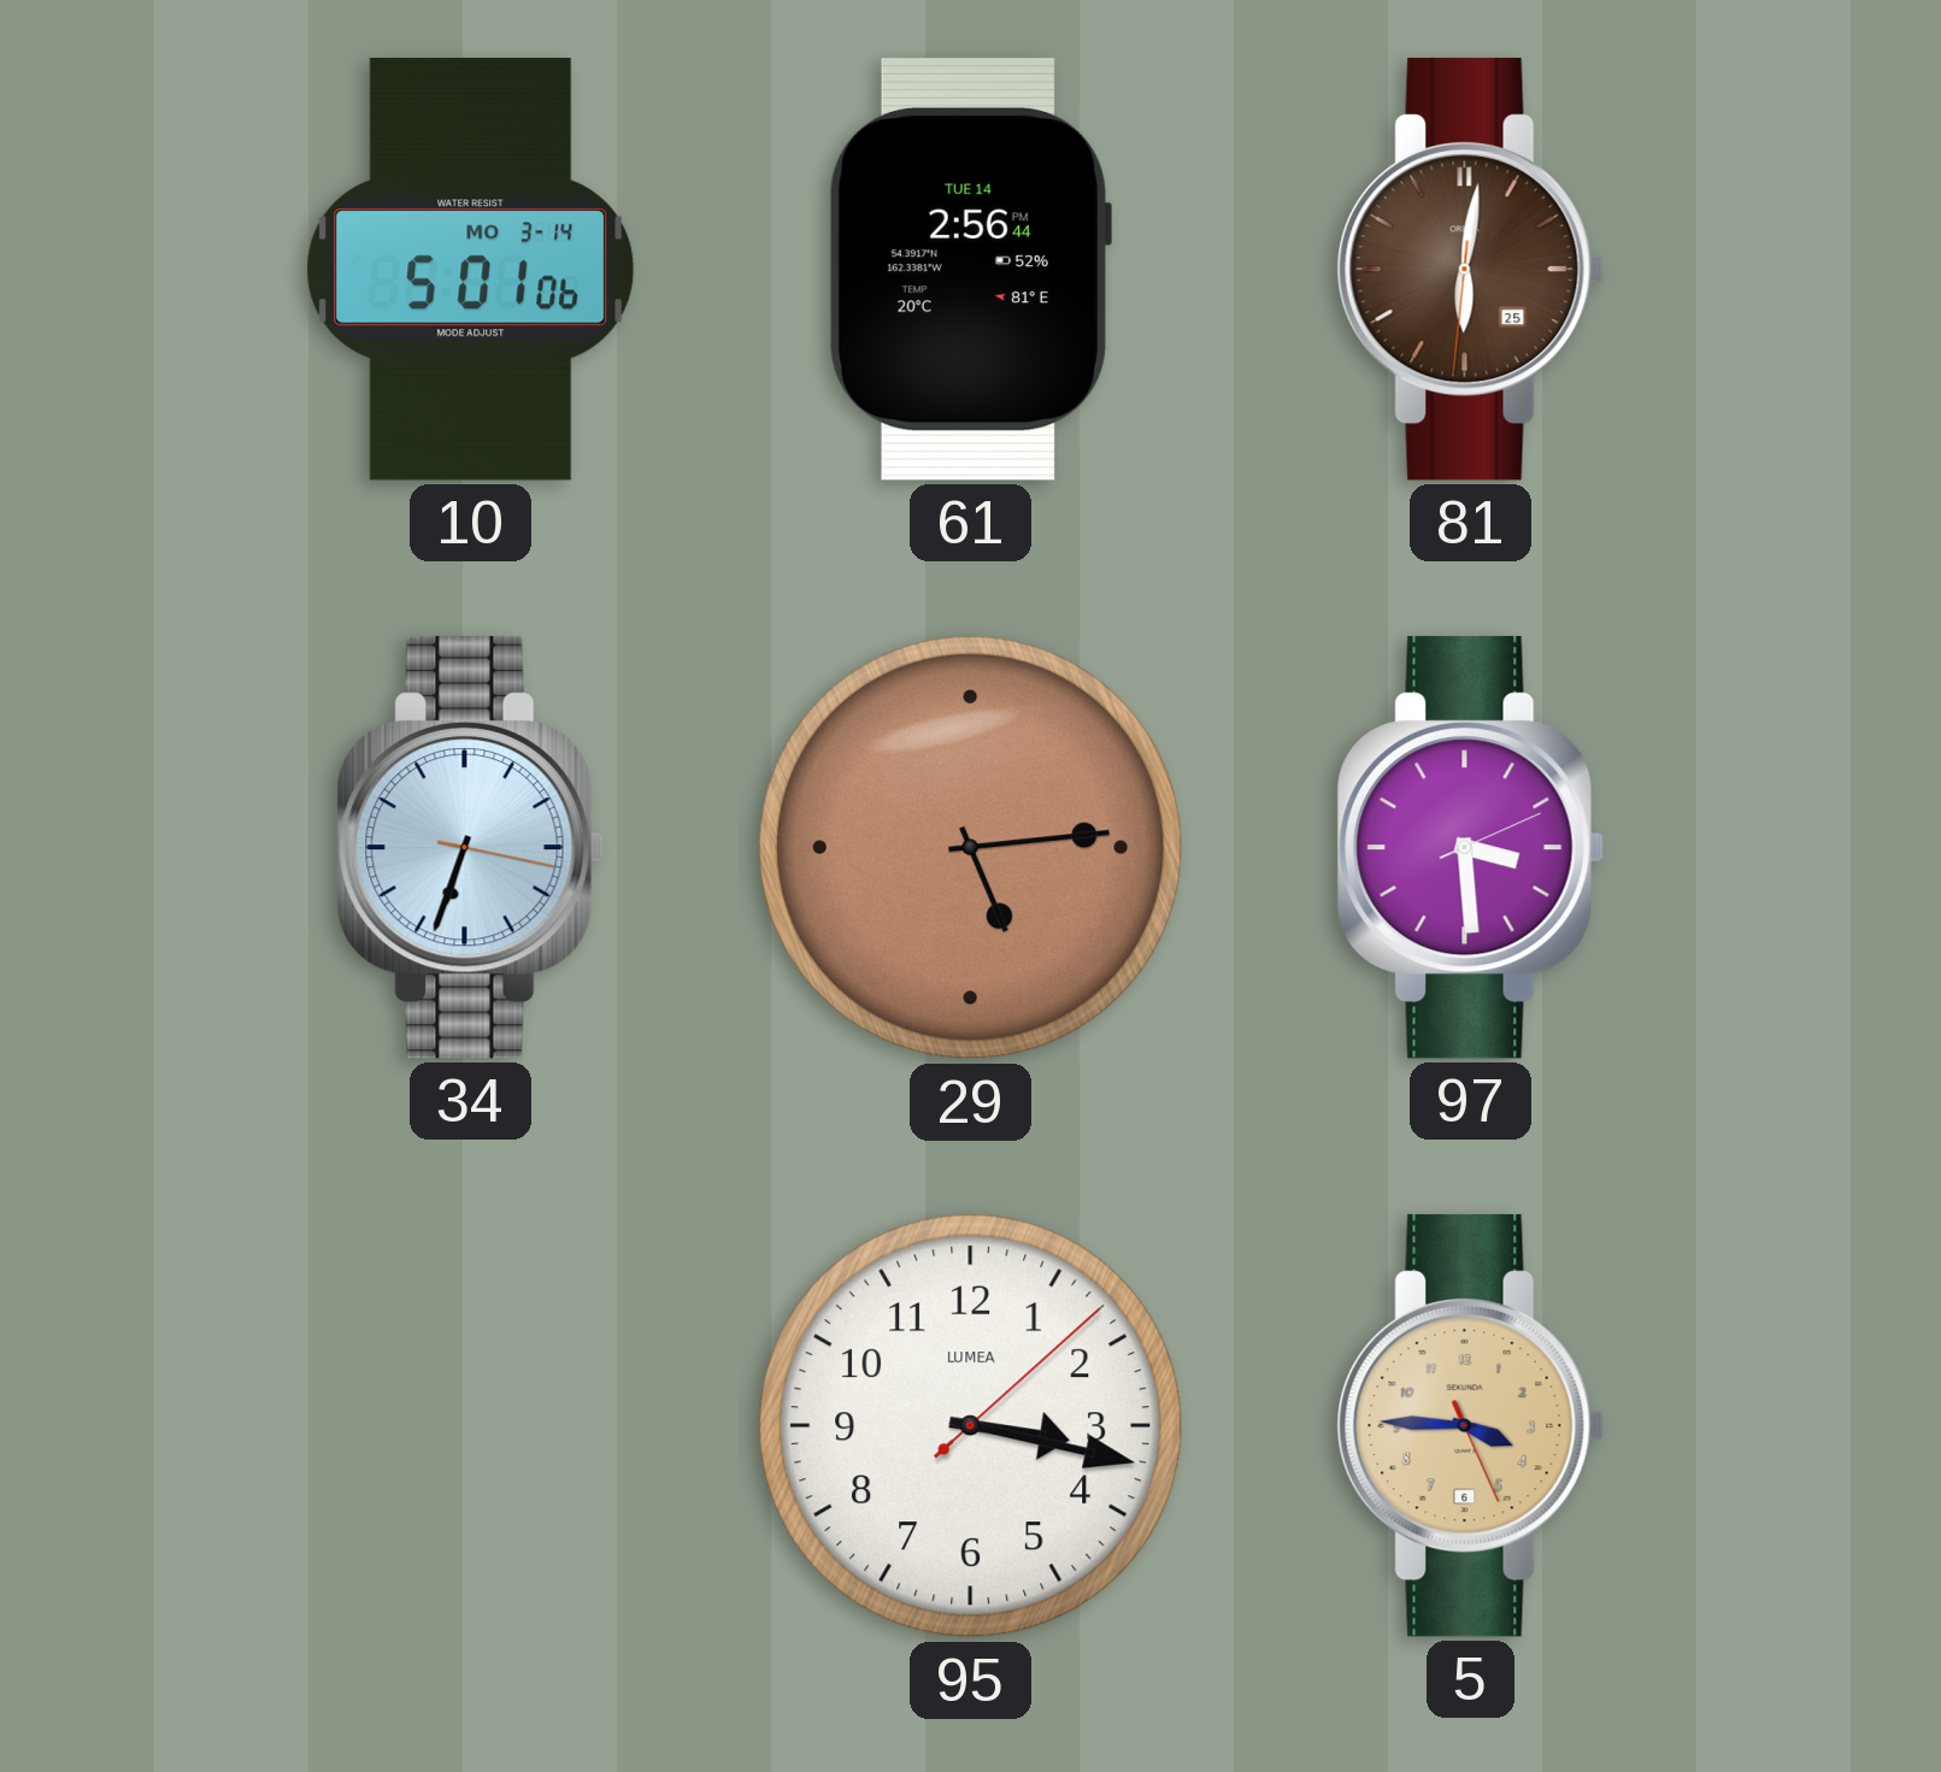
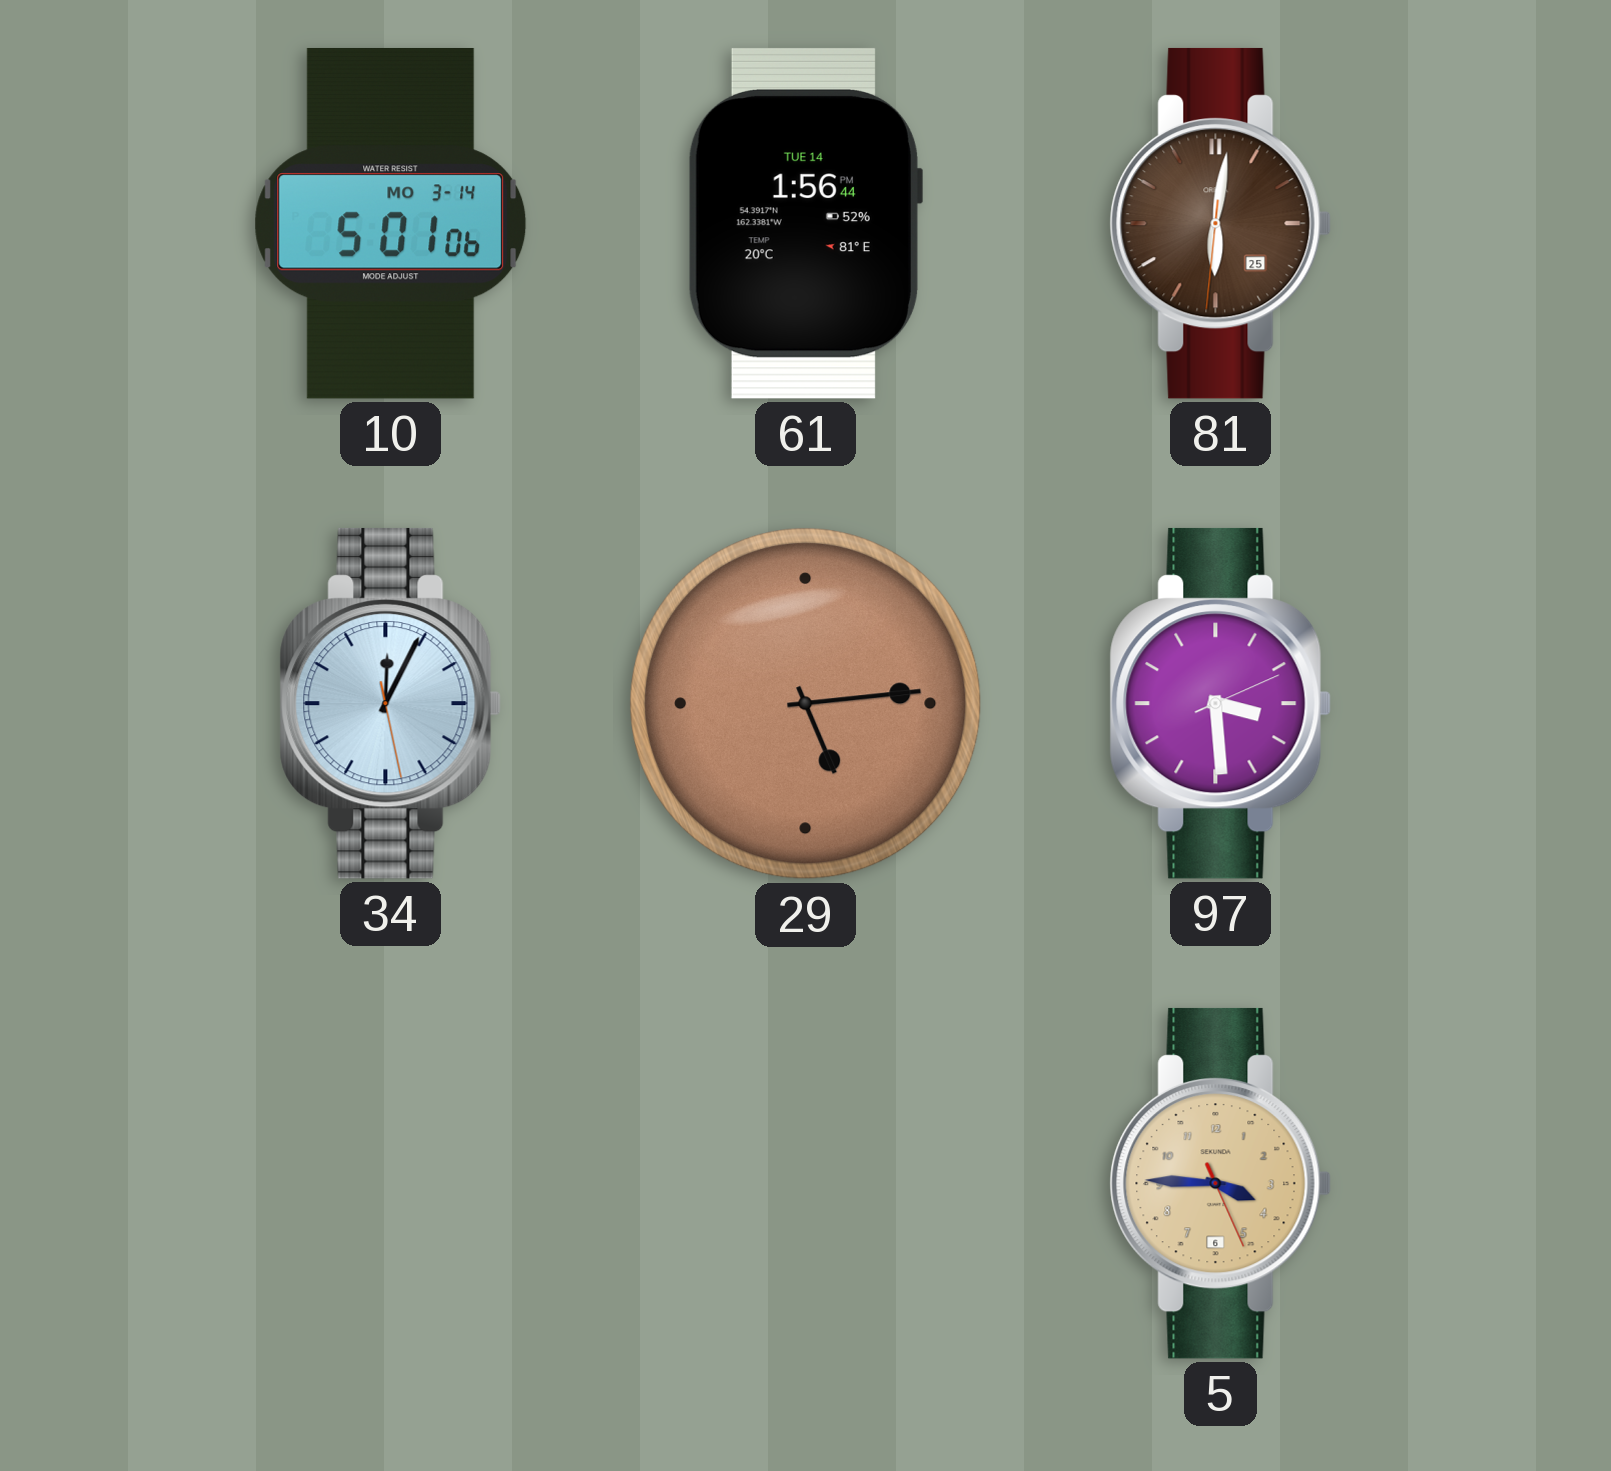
61: 2:56 -> 1:56
34: 6:33 -> 12:04
95: 3:17 -> none
